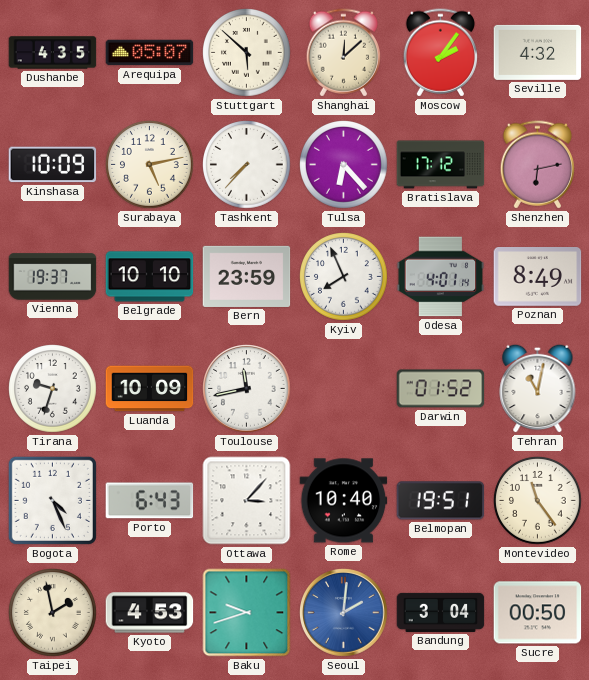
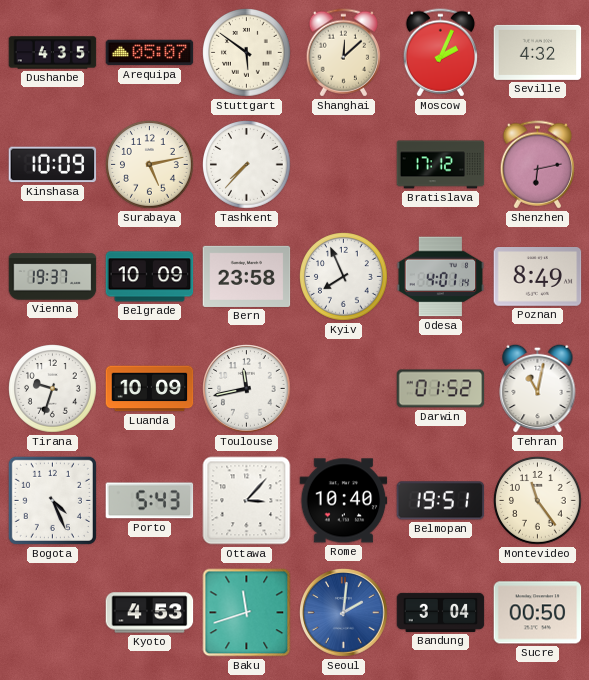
Stuttgart: 5:52 -> 5:51
Moscow: 2:06 -> 2:04
Tulsa: 6:23 -> none
Belgrade: 10:10 -> 10:09
Bern: 23:59 -> 23:58
Porto: 6:43 -> 5:43
Taipei: 1:58 -> none
Baku: 9:42 -> 11:42
